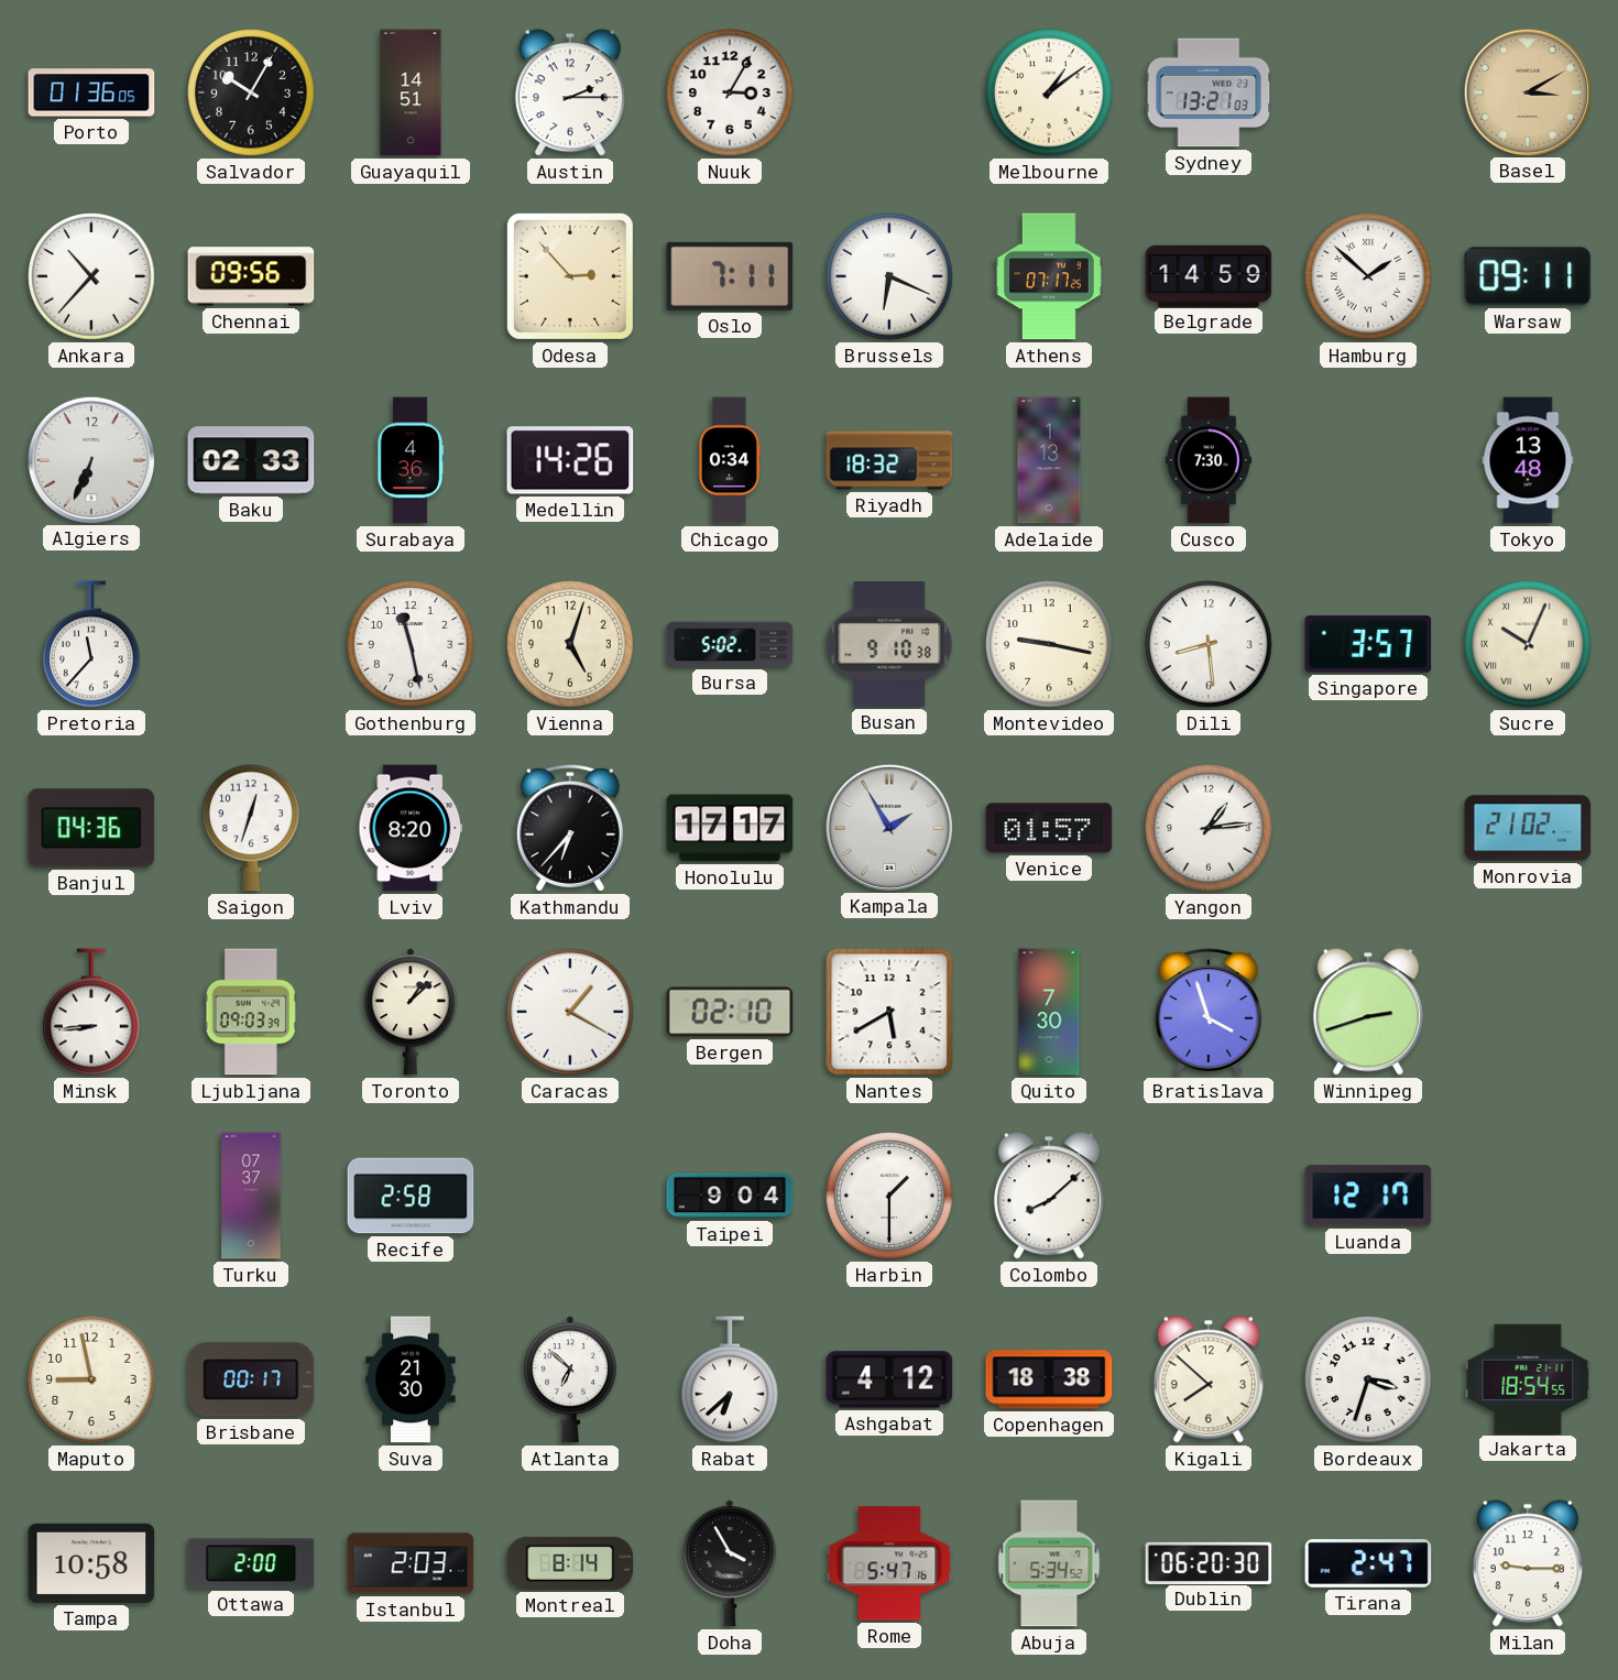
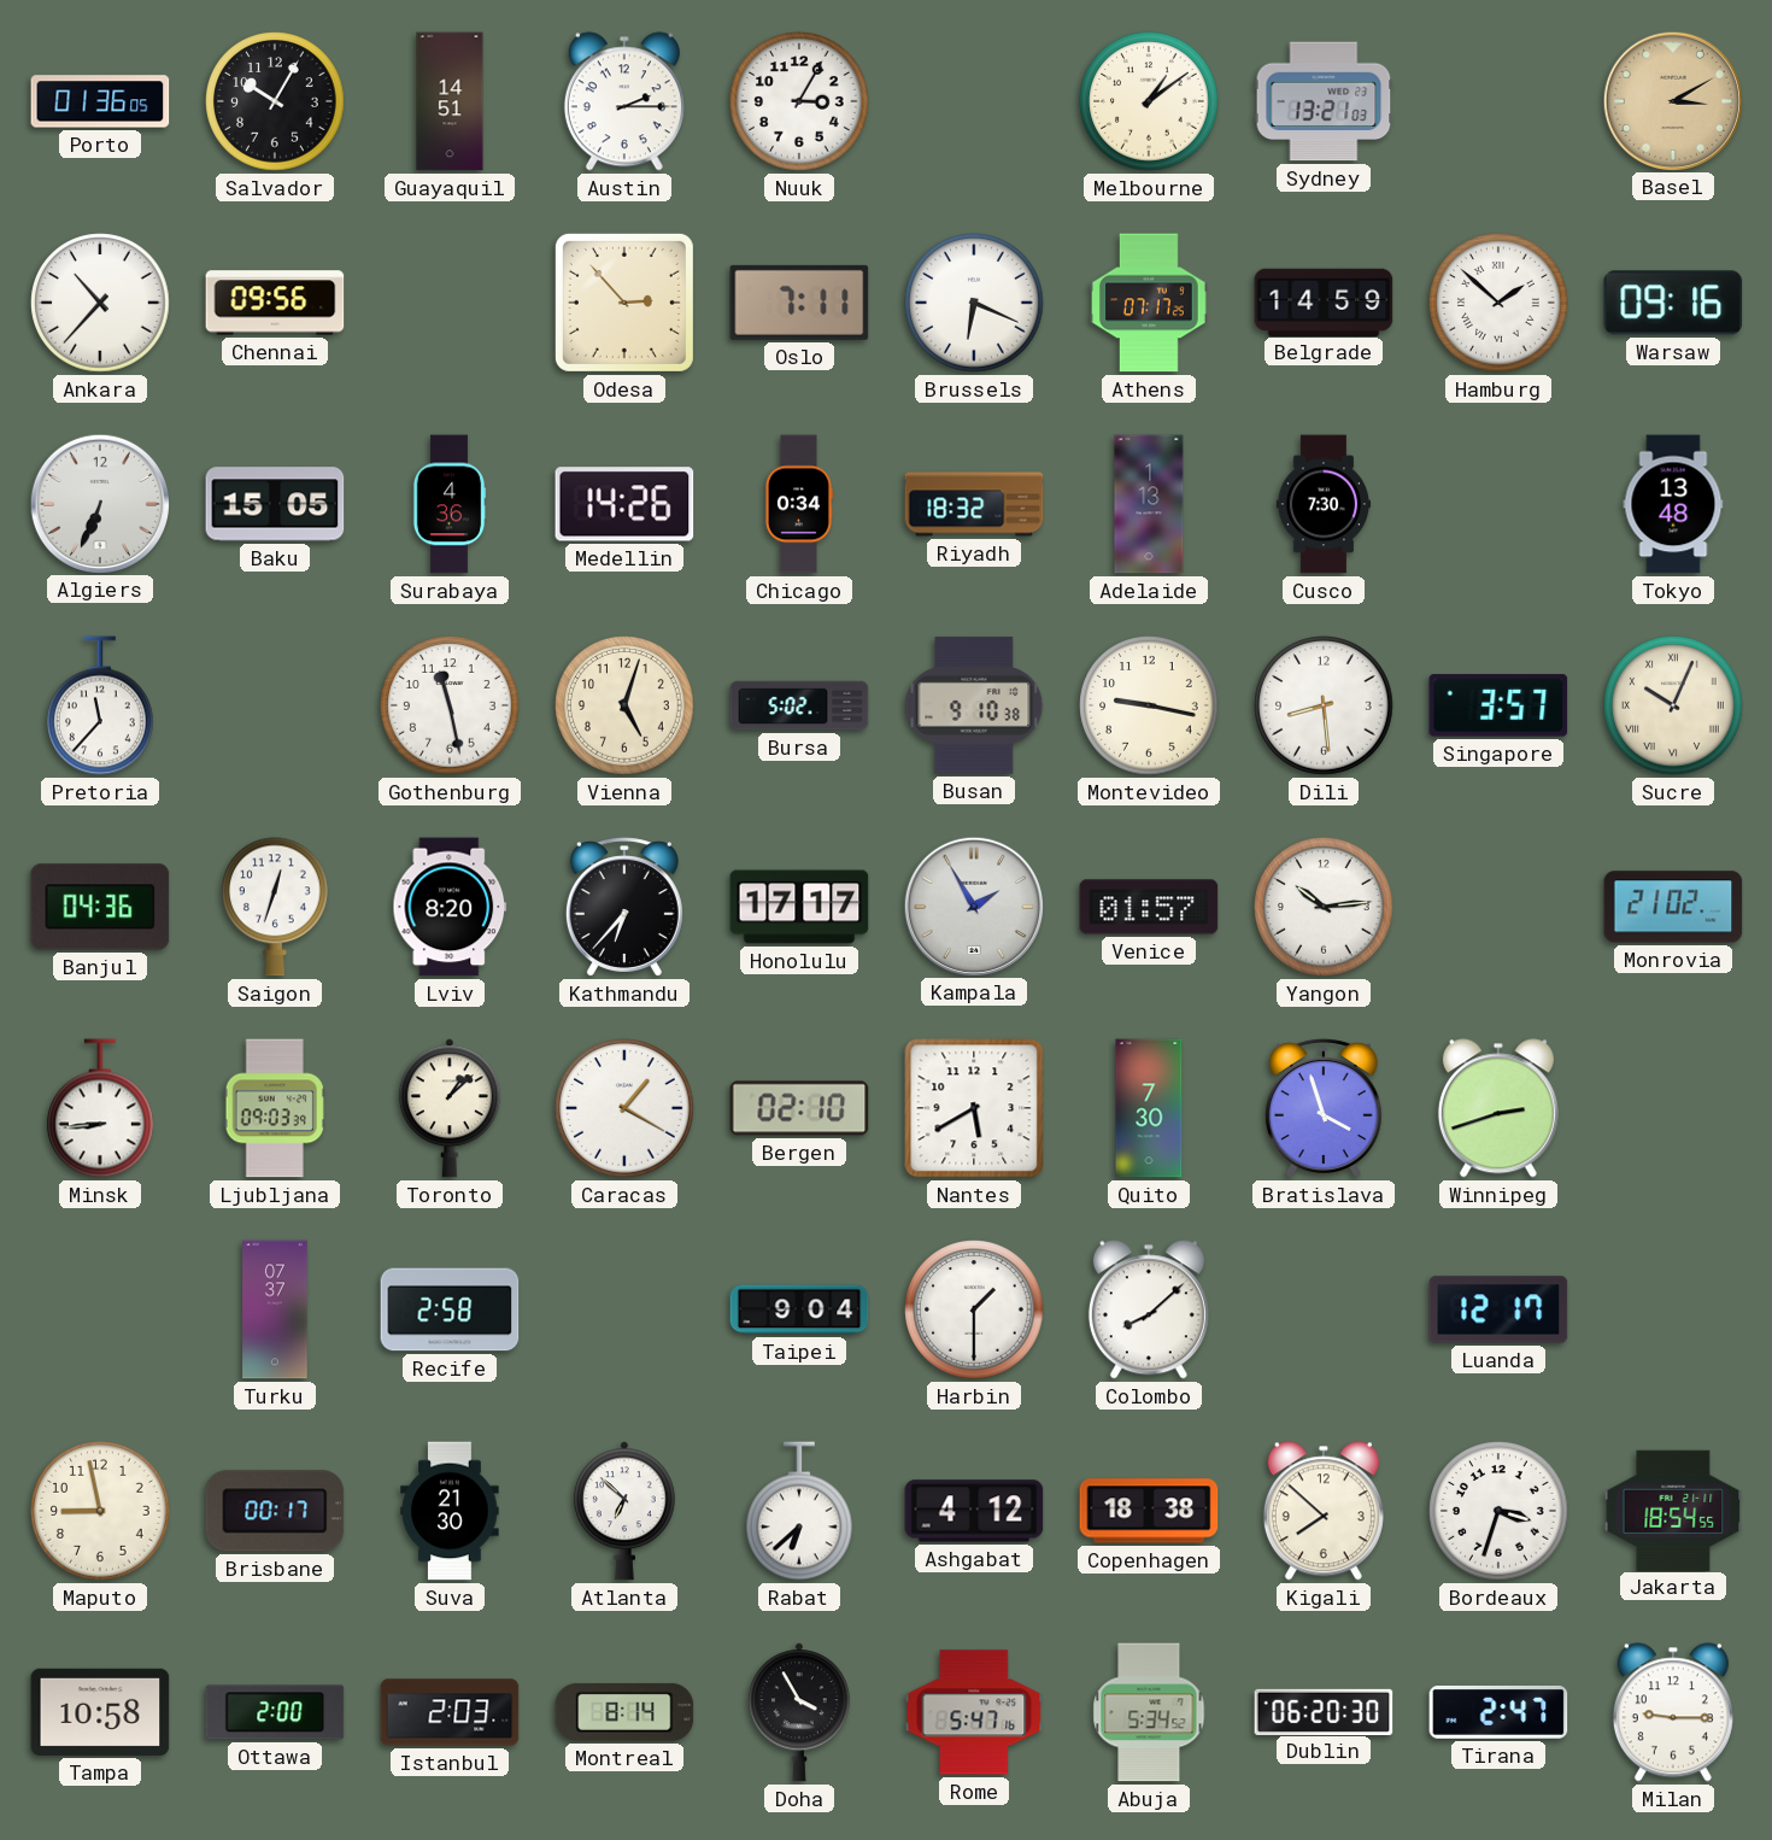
Warsaw: 09:11 -> 09:16
Baku: 02:33 -> 15:05
Yangon: 1:14 -> 10:14
